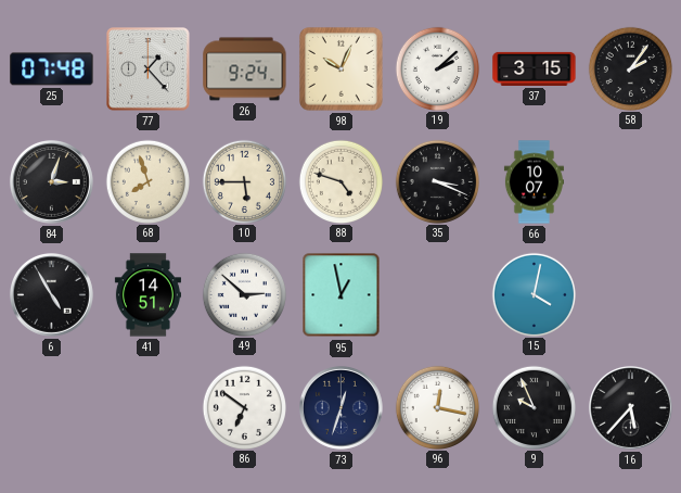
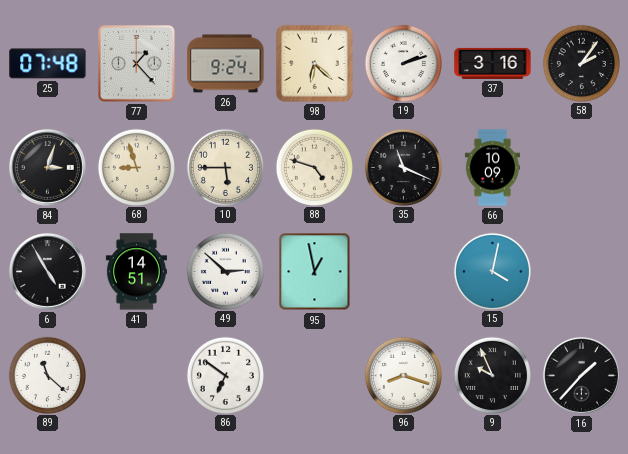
98: 10:04 -> 6:22
19: 2:08 -> 2:12
37: 3:15 -> 3:16
68: 7:57 -> 8:57
35: 3:19 -> 11:19
66: 10:07 -> 10:09
89: none -> 11:22
73: 12:33 -> none
96: 12:17 -> 8:18
16: 5:37 -> 1:37
